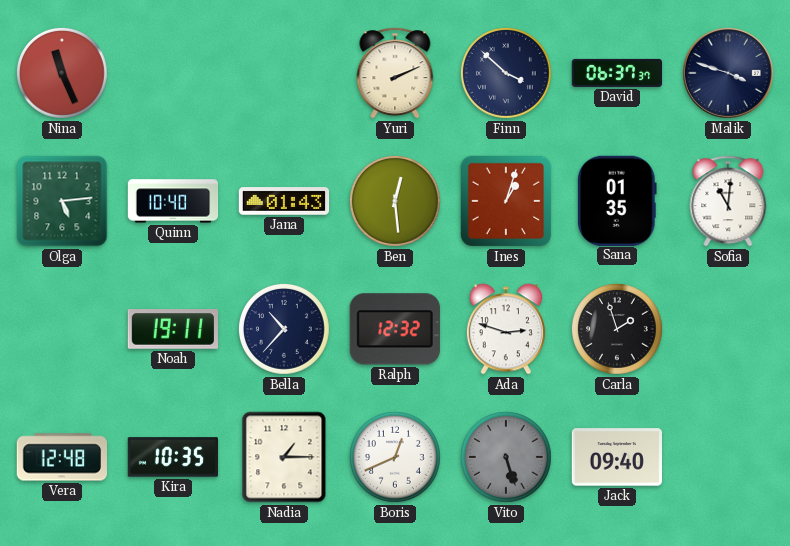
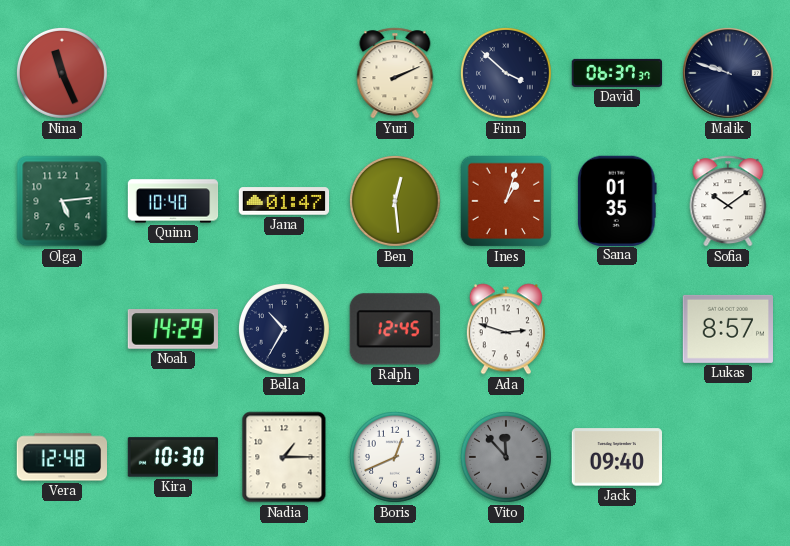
Malik: 3:48 -> 9:48
Jana: 01:43 -> 01:47
Sofia: 11:01 -> 10:09
Noah: 19:11 -> 14:29
Bella: 10:37 -> 10:35
Ralph: 12:32 -> 12:45
Carla: 1:57 -> none
Lukas: none -> 8:57
Kira: 10:35 -> 10:30
Vito: 5:27 -> 11:53
